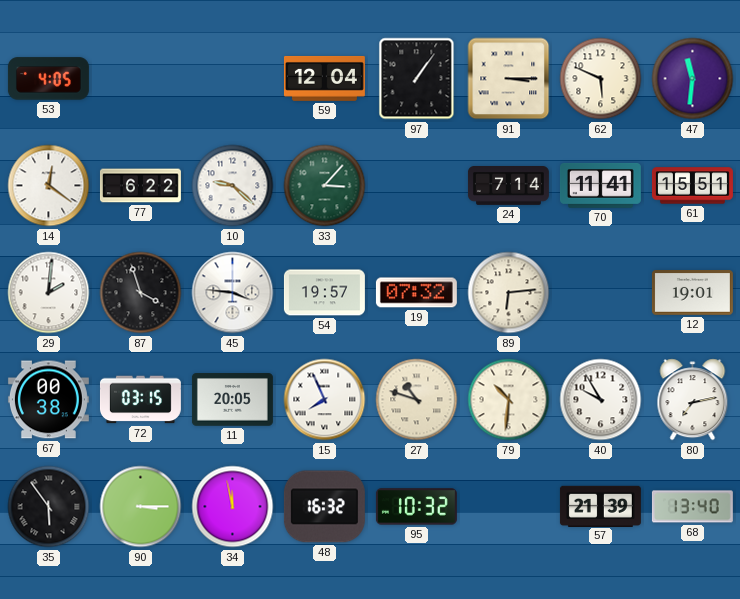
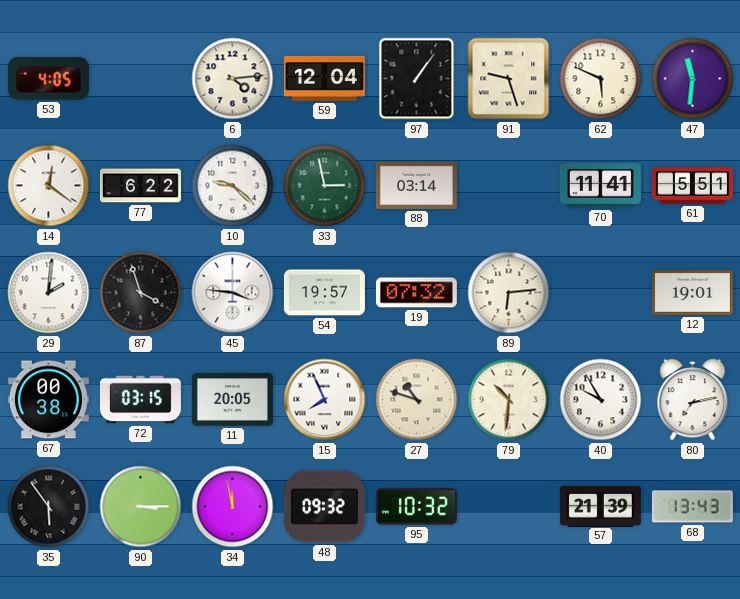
6: none -> 4:14
91: 3:15 -> 9:27
33: 3:07 -> 2:58
88: none -> 03:14
24: 7:14 -> none
61: 15:51 -> 5:51
48: 16:32 -> 09:32
68: 13:40 -> 13:43
